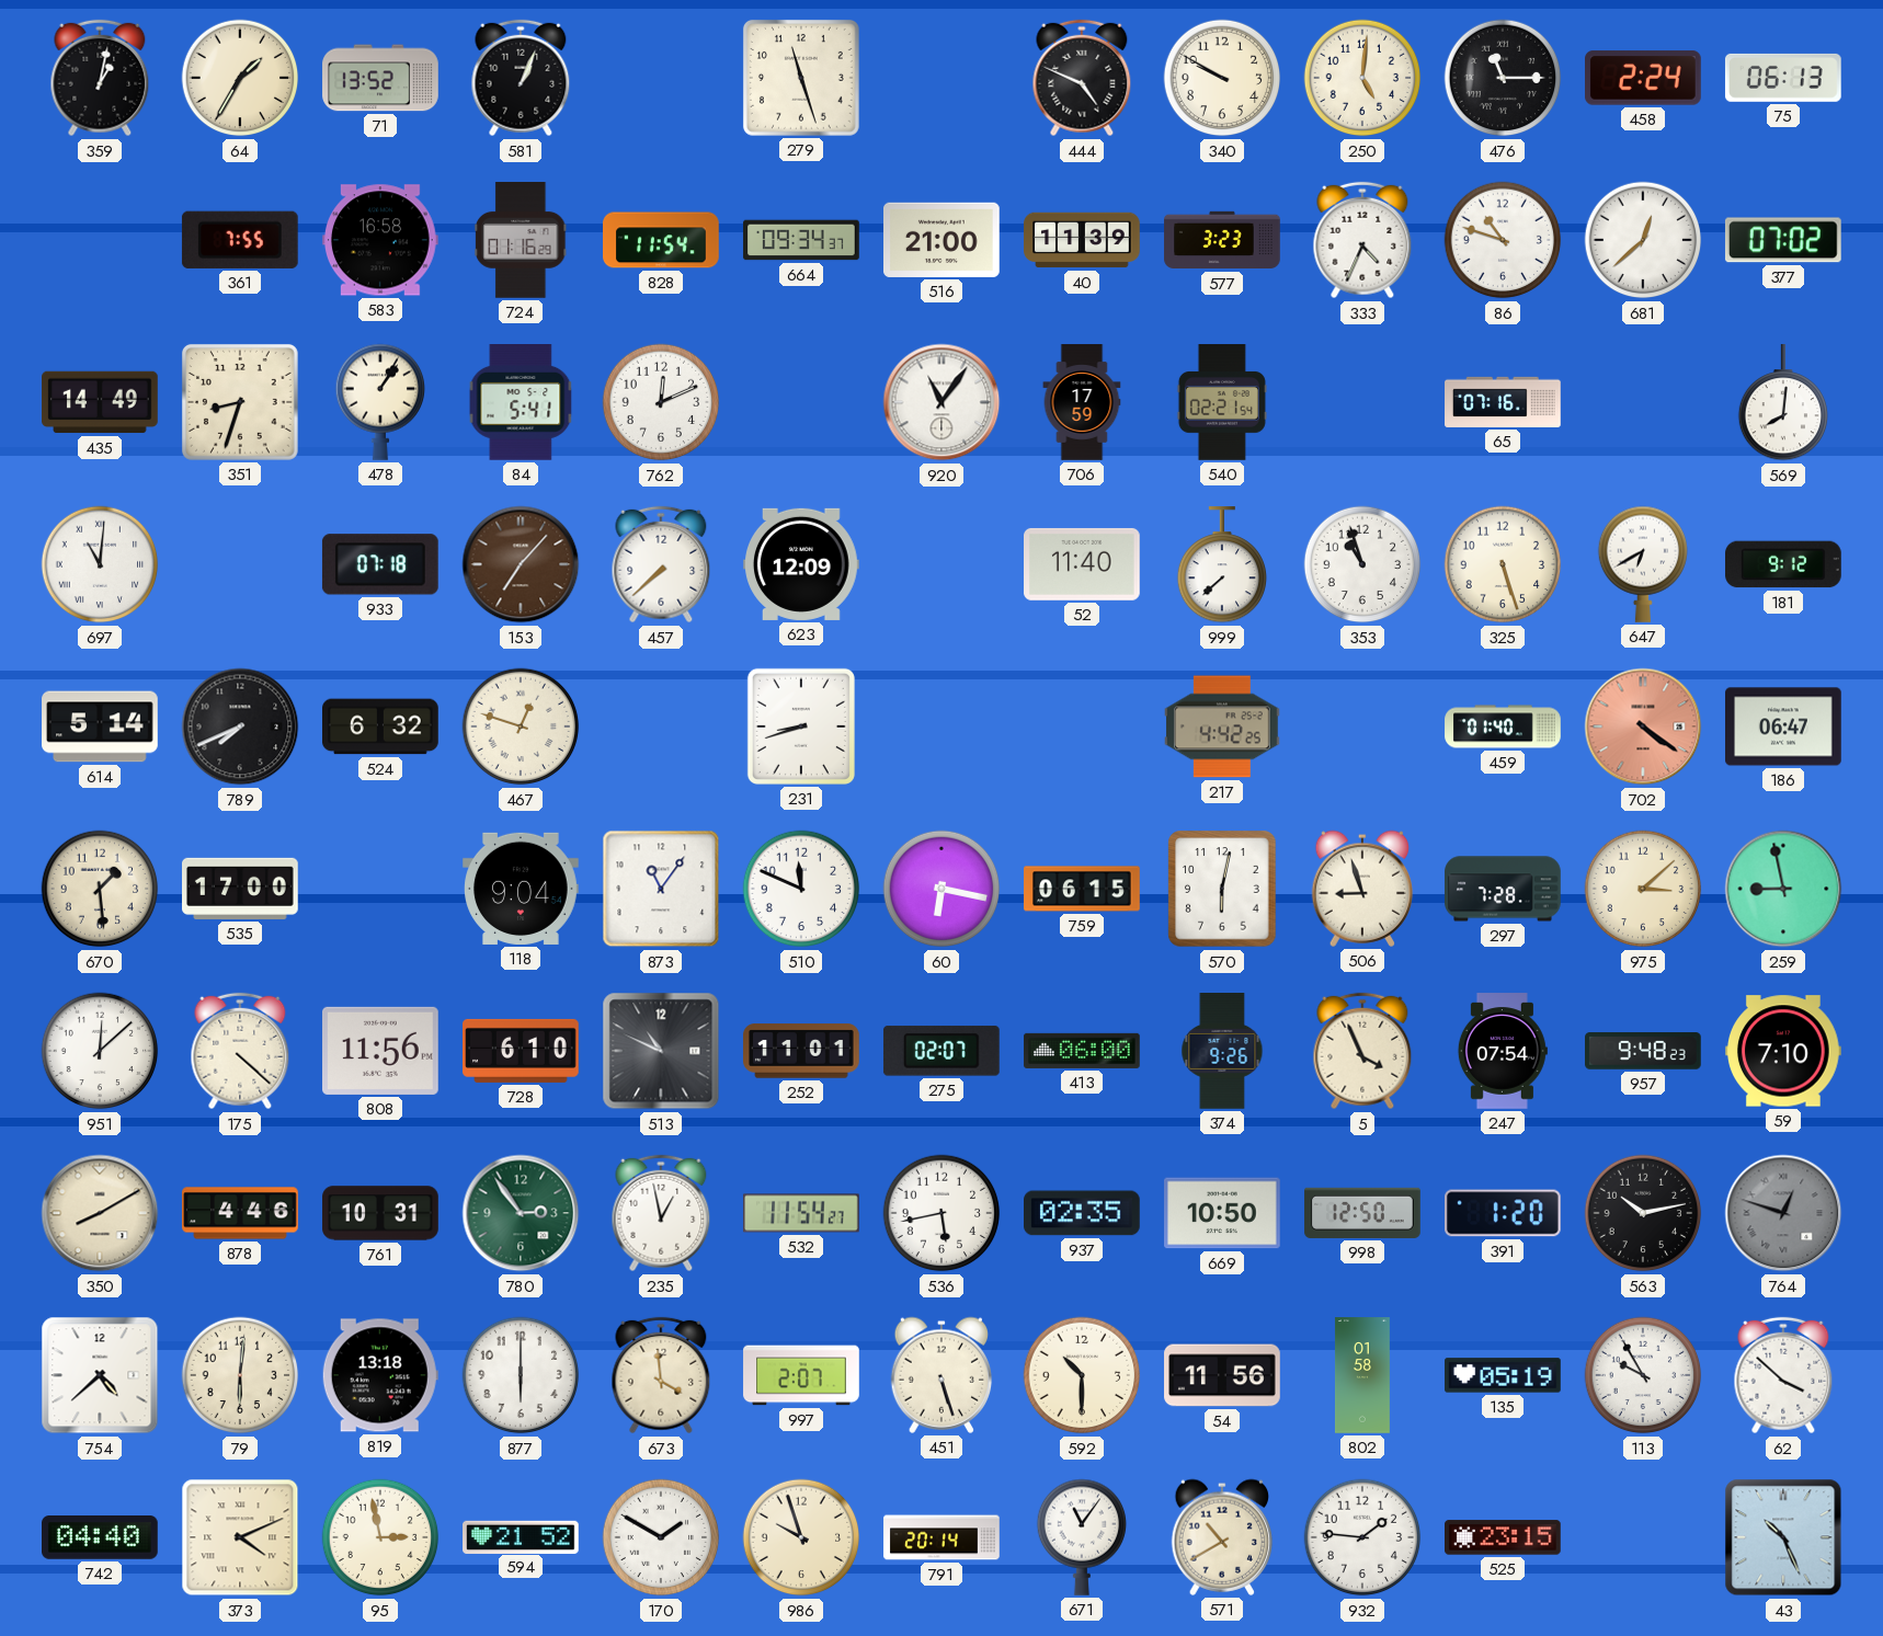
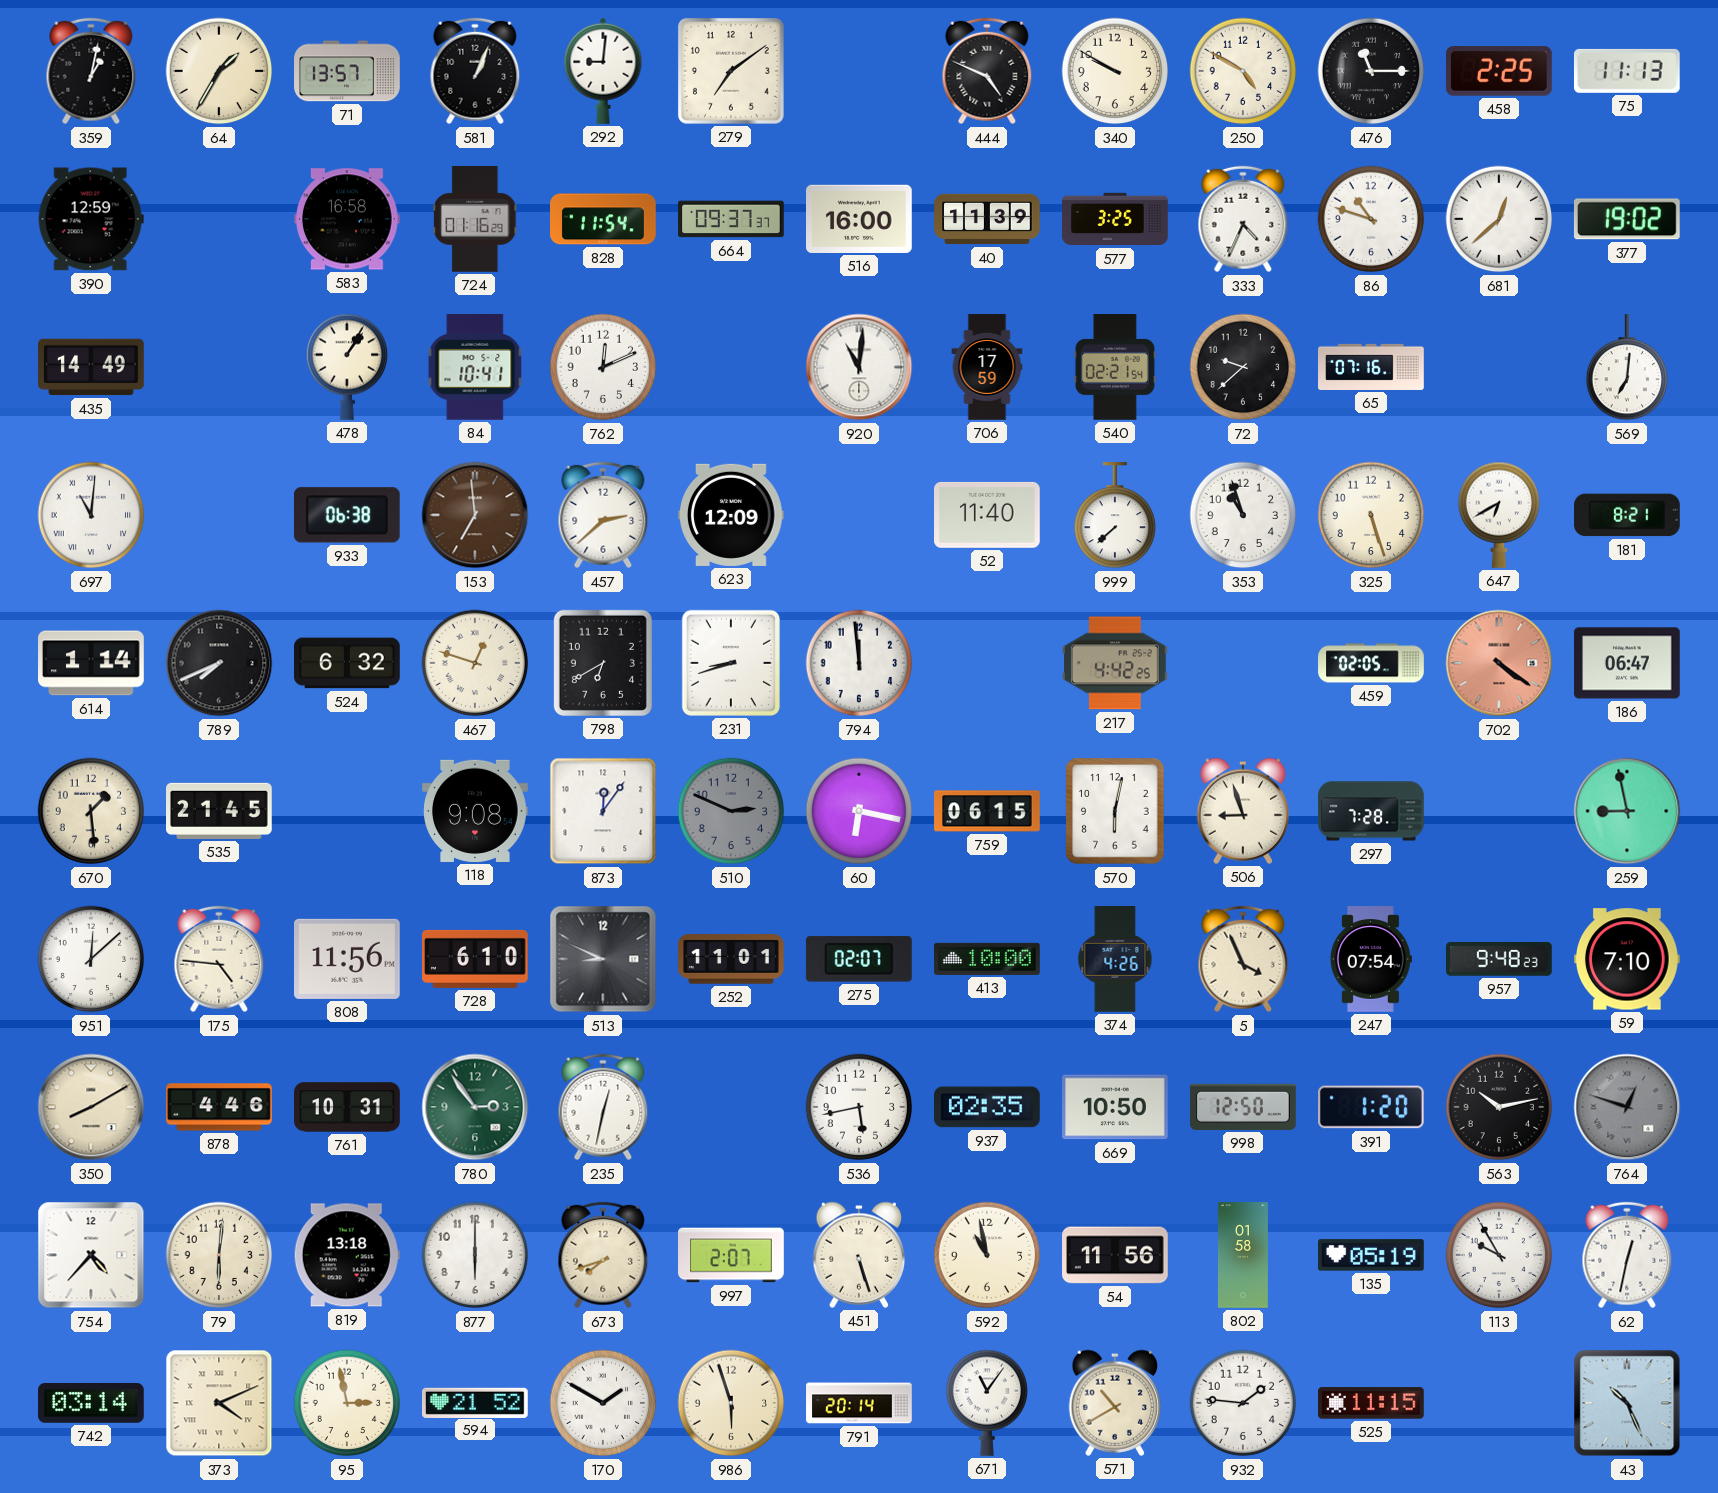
71: 13:52 -> 13:57
292: none -> 9:01
279: 11:27 -> 7:09
250: 5:01 -> 4:50
458: 2:24 -> 2:25
75: 06:13 -> 11:13
390: none -> 12:59
361: 7:55 -> none
664: 09:34 -> 09:37
516: 21:00 -> 16:00
577: 3:23 -> 3:25
377: 07:02 -> 19:02
351: 8:33 -> none
84: 5:41 -> 10:41
920: 11:06 -> 11:01
72: none -> 9:38
569: 8:01 -> 7:01
933: 07:18 -> 06:38
153: 7:07 -> 6:59
457: 7:38 -> 2:38
181: 9:12 -> 8:21
614: 5:14 -> 1:14
798: none -> 6:40
794: none -> 11:59
459: 01:40 -> 02:05
535: 17:00 -> 21:45
118: 9:04 -> 9:08
873: 11:06 -> 12:06
510: 11:49 -> 2:49
510 dial: white -> grey
975: 3:08 -> none
175: 4:22 -> 4:46
513: 10:49 -> 8:49
413: 06:00 -> 10:00
374: 9:26 -> 4:26
235: 12:58 -> 12:32
532: 11:54 -> none
754: 4:38 -> 4:37
673: 3:59 -> 7:42
592: 10:30 -> 10:58
62: 3:52 -> 12:32
742: 04:40 -> 03:14
986: 9:57 -> 5:57
525: 23:15 -> 11:15
